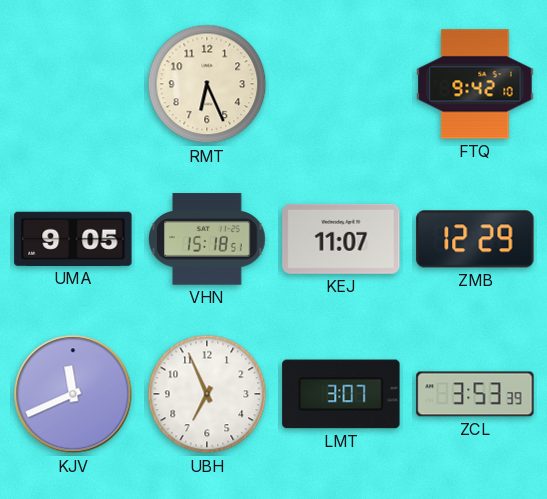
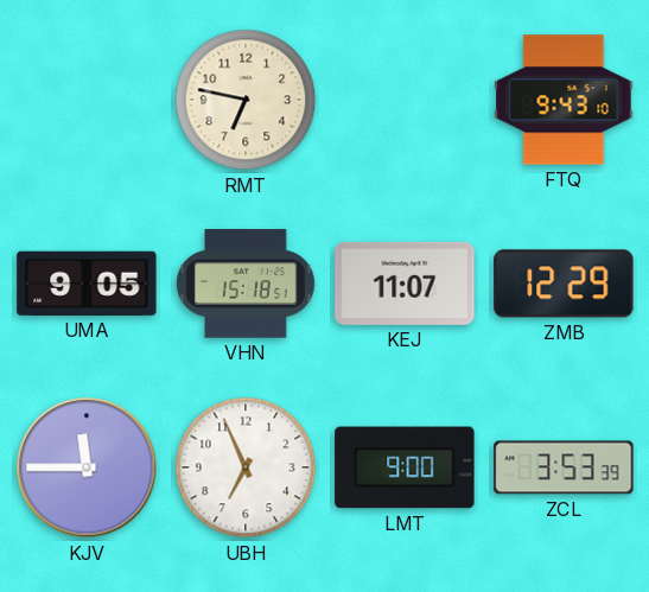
RMT: 6:26 -> 6:47
FTQ: 9:42 -> 9:43
KJV: 11:41 -> 11:45
LMT: 3:07 -> 9:00
